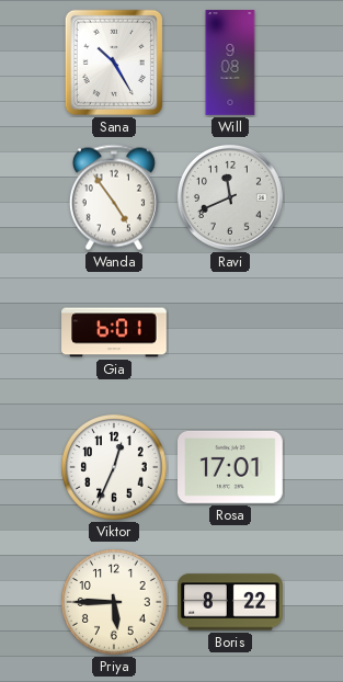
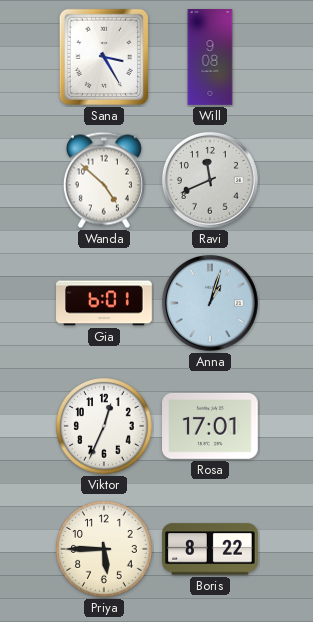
Sana: 10:25 -> 3:25
Wanda: 4:54 -> 4:52
Anna: none -> 1:03
